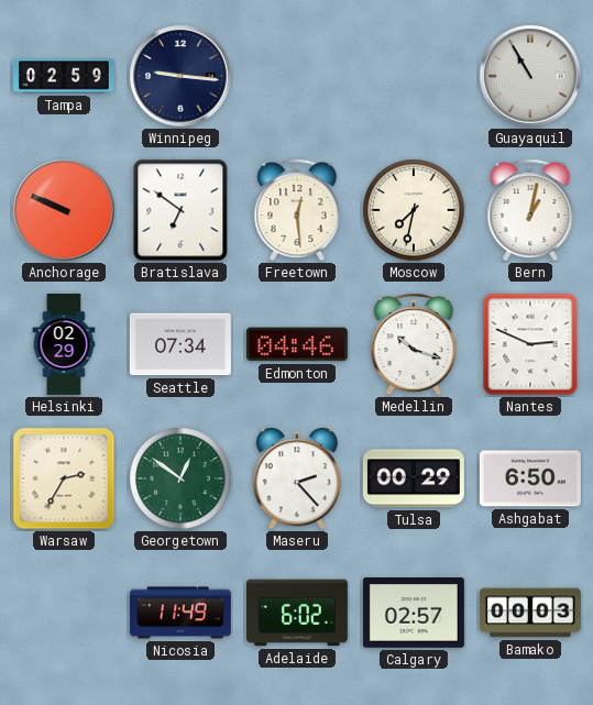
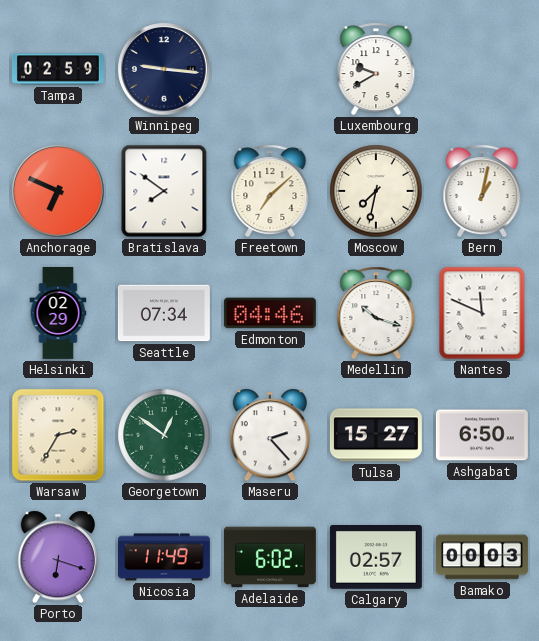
Luxembourg: none -> 9:40
Guayaquil: 10:55 -> none
Anchorage: 9:49 -> 6:49
Bratislava: 6:51 -> 7:51
Freetown: 12:29 -> 7:08
Nantes: 2:49 -> 11:49
Tulsa: 00:29 -> 15:27
Porto: none -> 6:18
